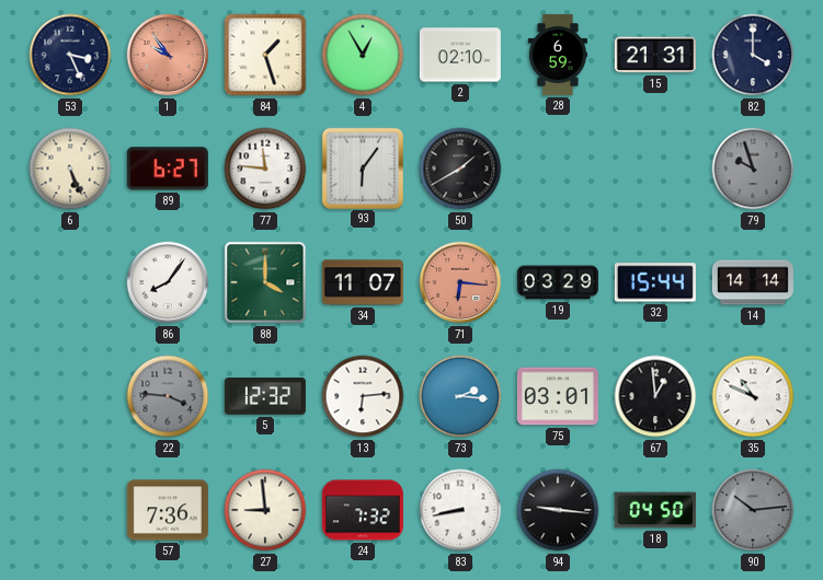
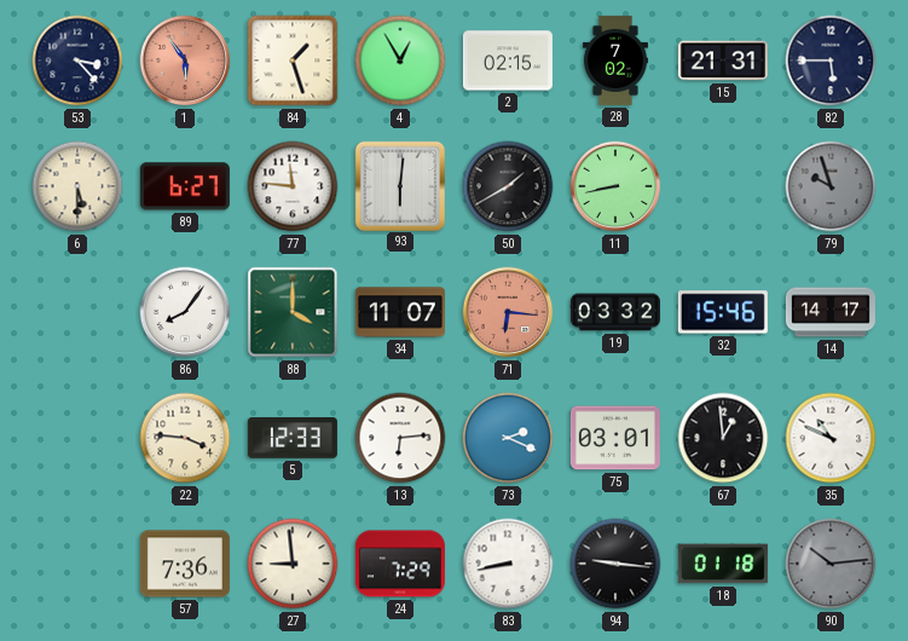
53: 3:26 -> 3:23
1: 9:54 -> 5:54
2: 02:10 -> 02:15
28: 6:59 -> 7:02
82: 4:00 -> 5:45
6: 5:26 -> 5:30
93: 6:06 -> 6:01
11: none -> 8:43
19: 03:29 -> 03:32
32: 15:44 -> 15:46
14: 14:14 -> 14:17
22 dial: grey -> cream
5: 12:32 -> 12:33
73: 2:16 -> 2:19
24: 7:32 -> 7:29
18: 04:50 -> 01:18
